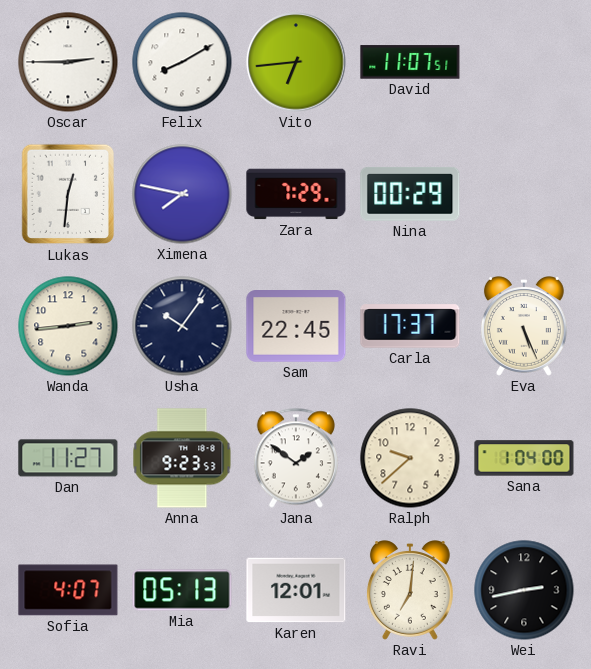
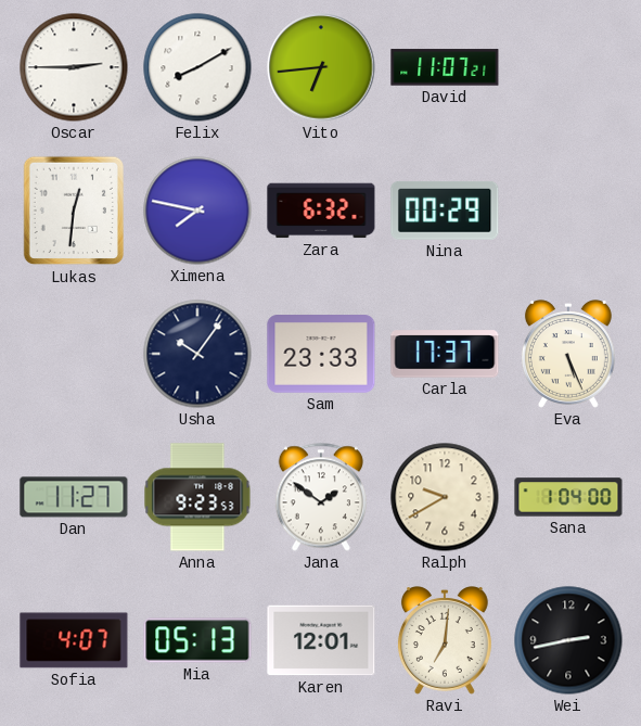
David: 11:07:51 -> 11:07:21
Zara: 7:29 -> 6:32
Wanda: 2:44 -> none
Sam: 22:45 -> 23:33
Ralph: 9:38 -> 9:40
